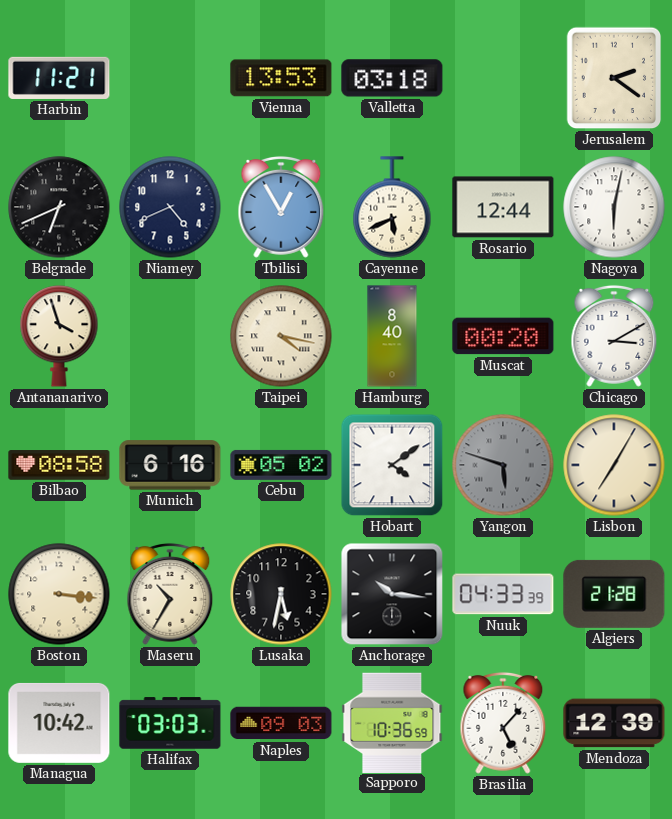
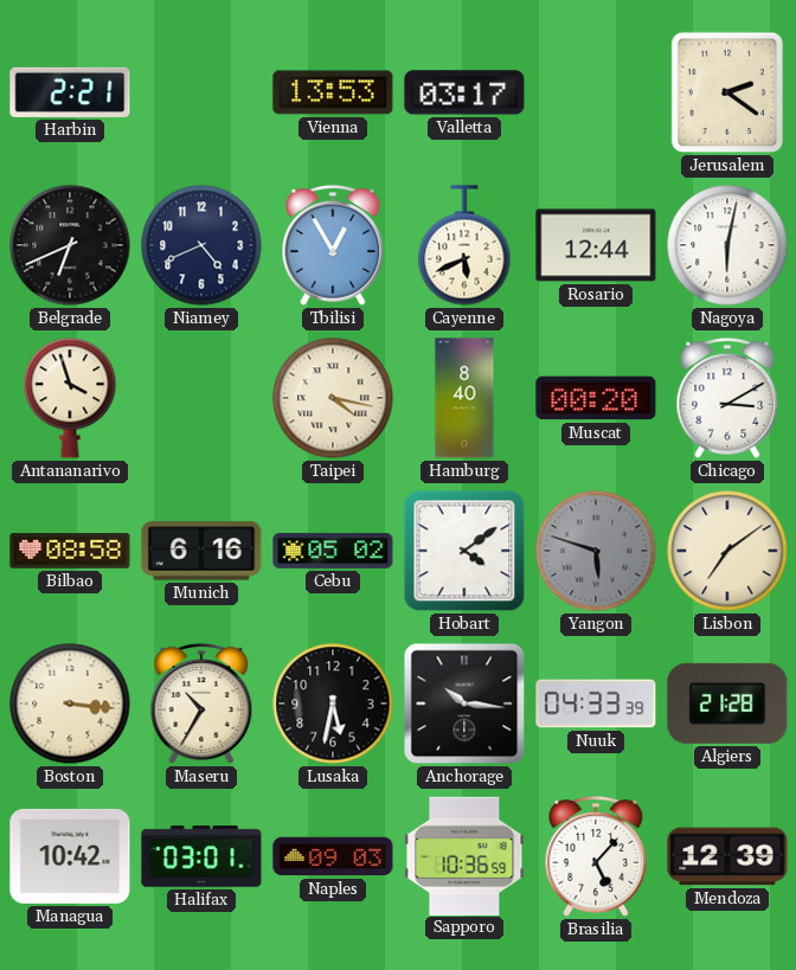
Harbin: 11:21 -> 2:21
Valletta: 03:18 -> 03:17
Lisbon: 7:05 -> 7:09
Halifax: 03:03 -> 03:01
